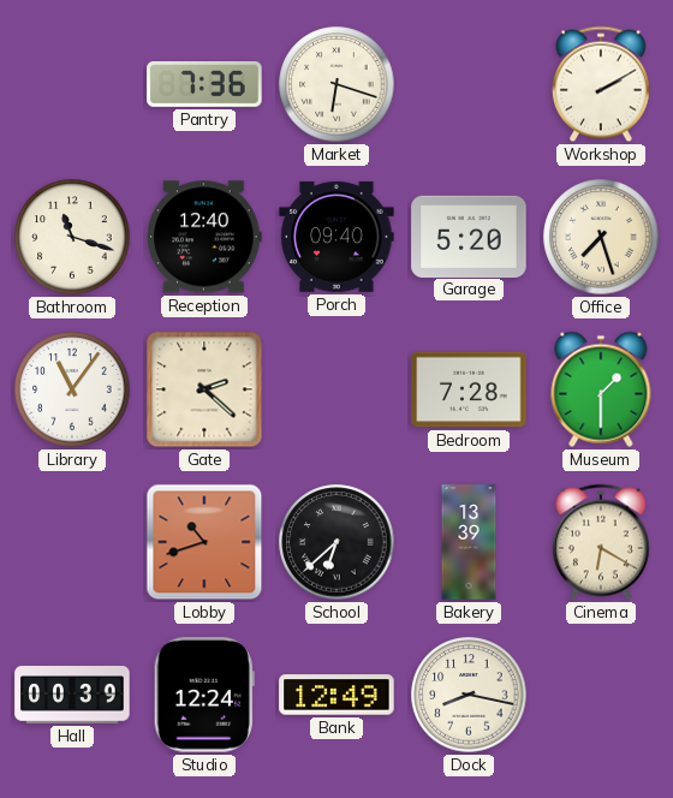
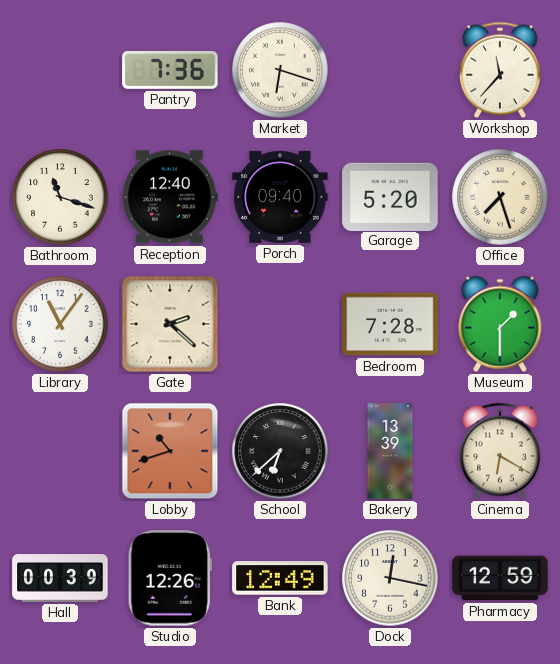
Workshop: 2:10 -> 11:37
Studio: 12:24 -> 12:26
Dock: 8:17 -> 12:17
Pharmacy: none -> 12:59
